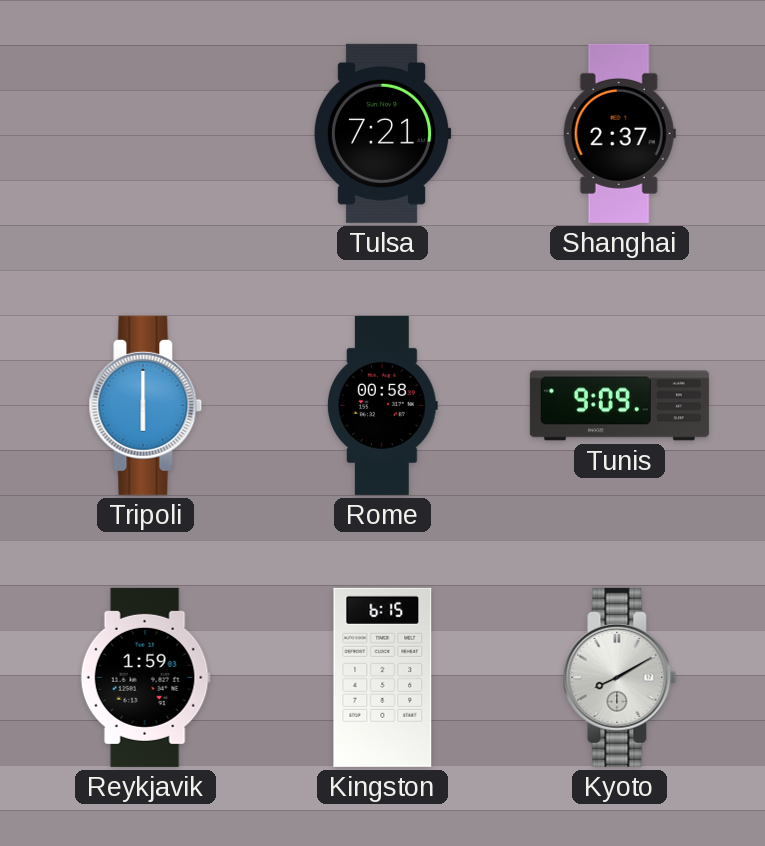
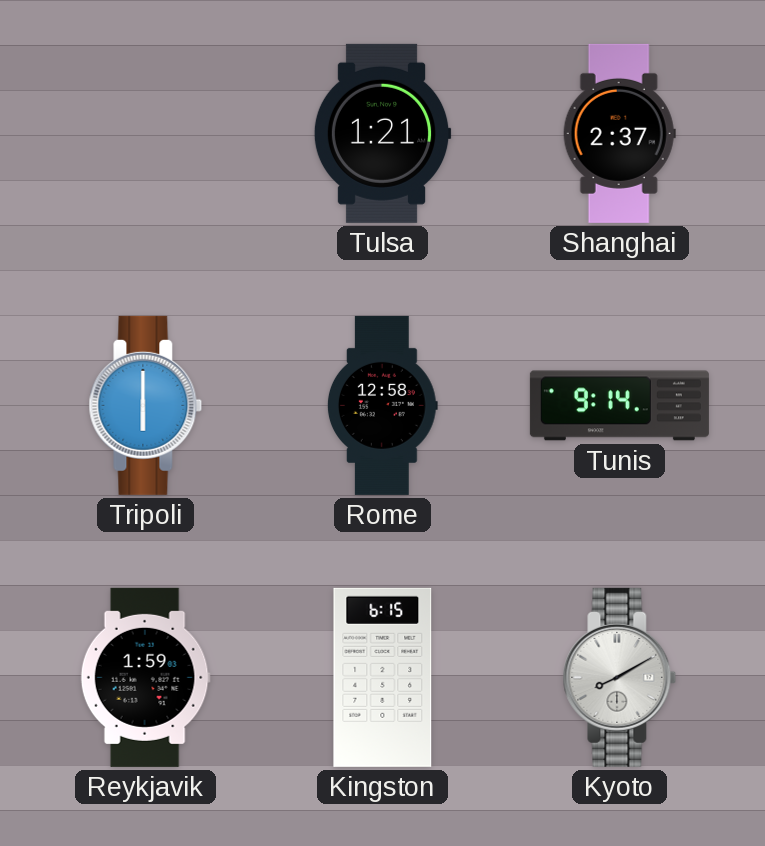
Tulsa: 7:21 -> 1:21
Rome: 00:58 -> 12:58
Tunis: 9:09 -> 9:14
